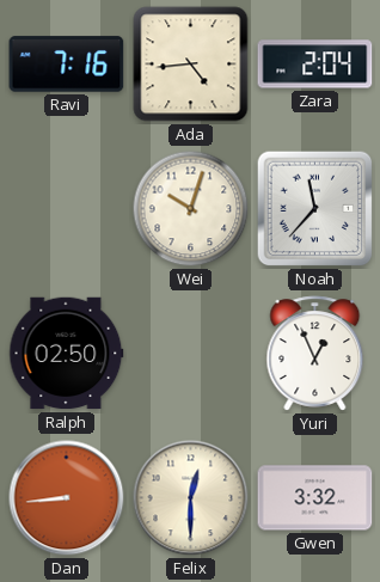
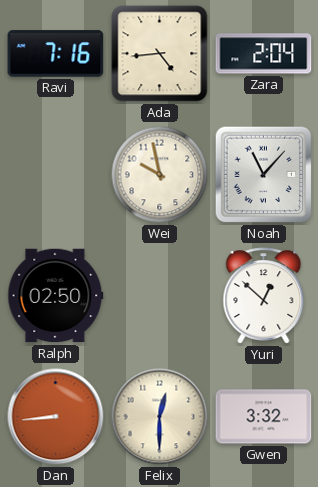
Wei: 10:03 -> 9:58
Noah: 11:37 -> 11:07
Yuri: 12:56 -> 12:52
